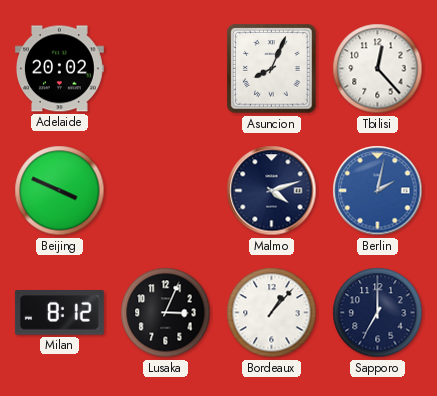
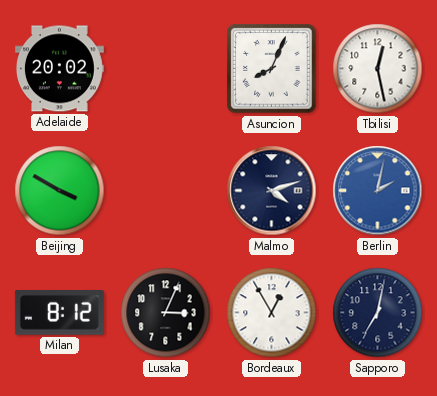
Tbilisi: 12:23 -> 12:28
Beijing: 3:49 -> 3:50
Bordeaux: 1:07 -> 12:55
Sapporo: 7:00 -> 7:02
